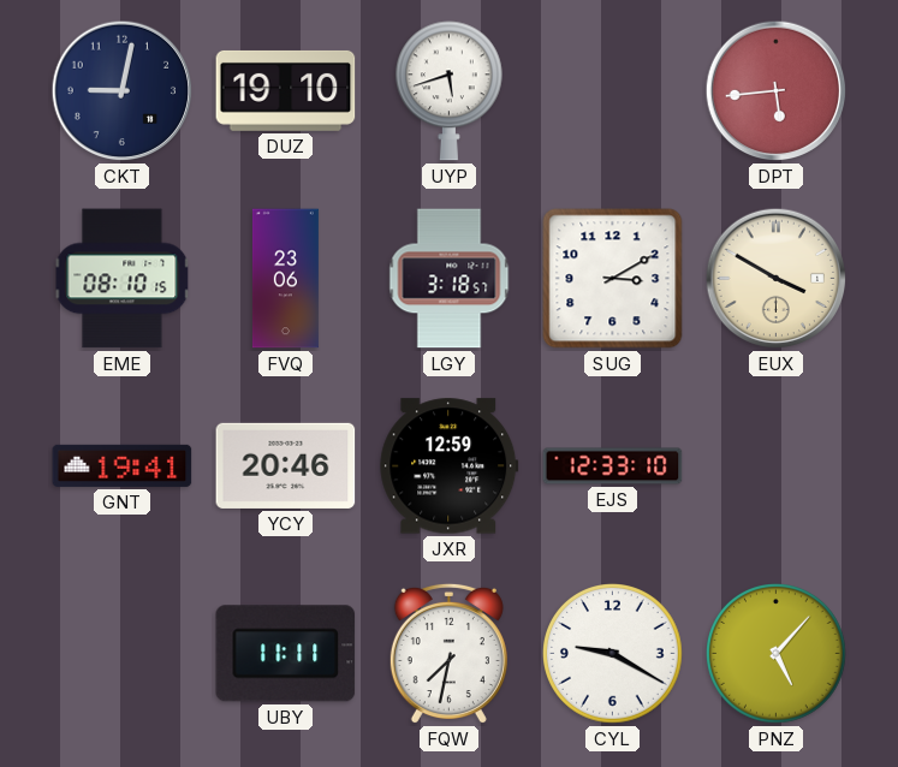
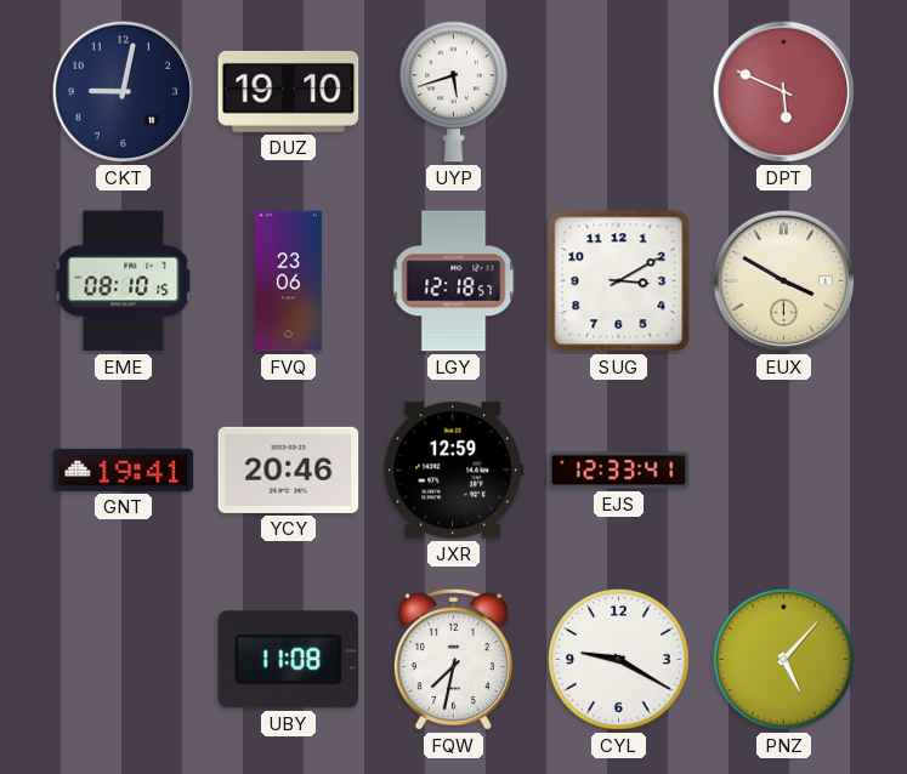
DPT: 5:44 -> 5:49
LGY: 3:18 -> 12:18
EJS: 12:33:10 -> 12:33:41
UBY: 11:11 -> 11:08
